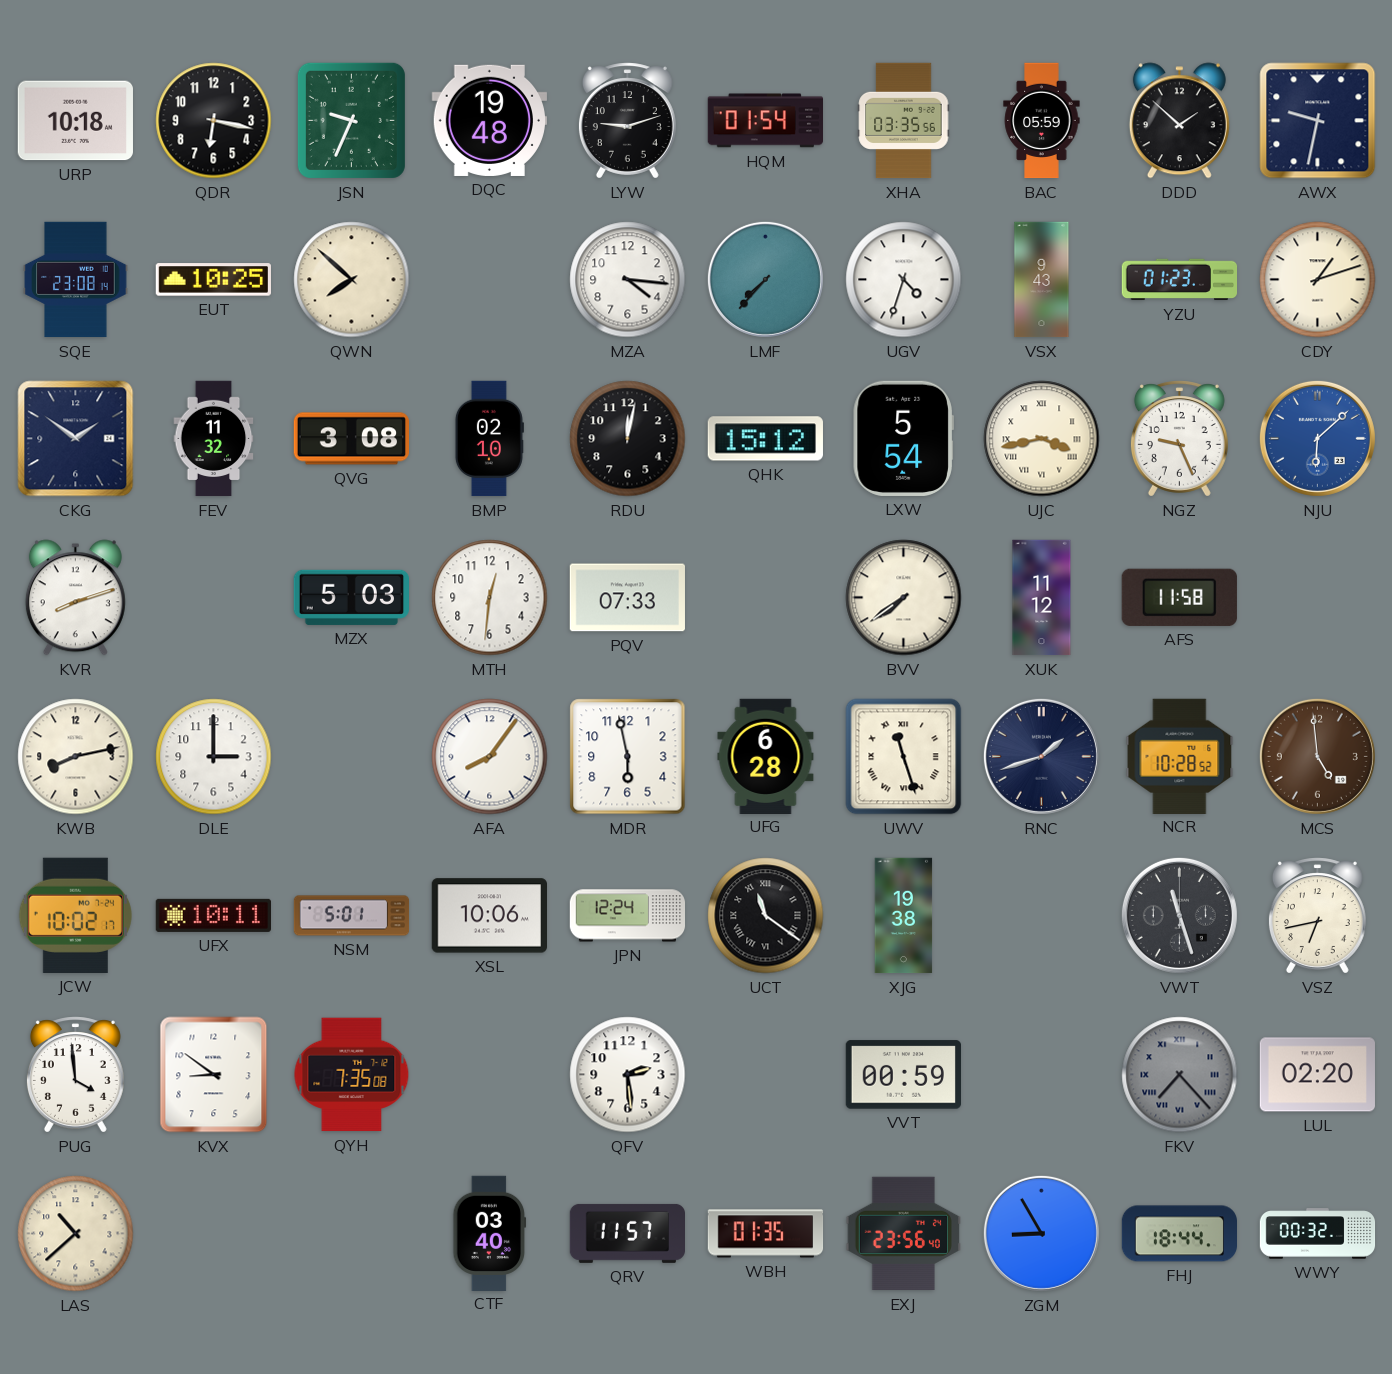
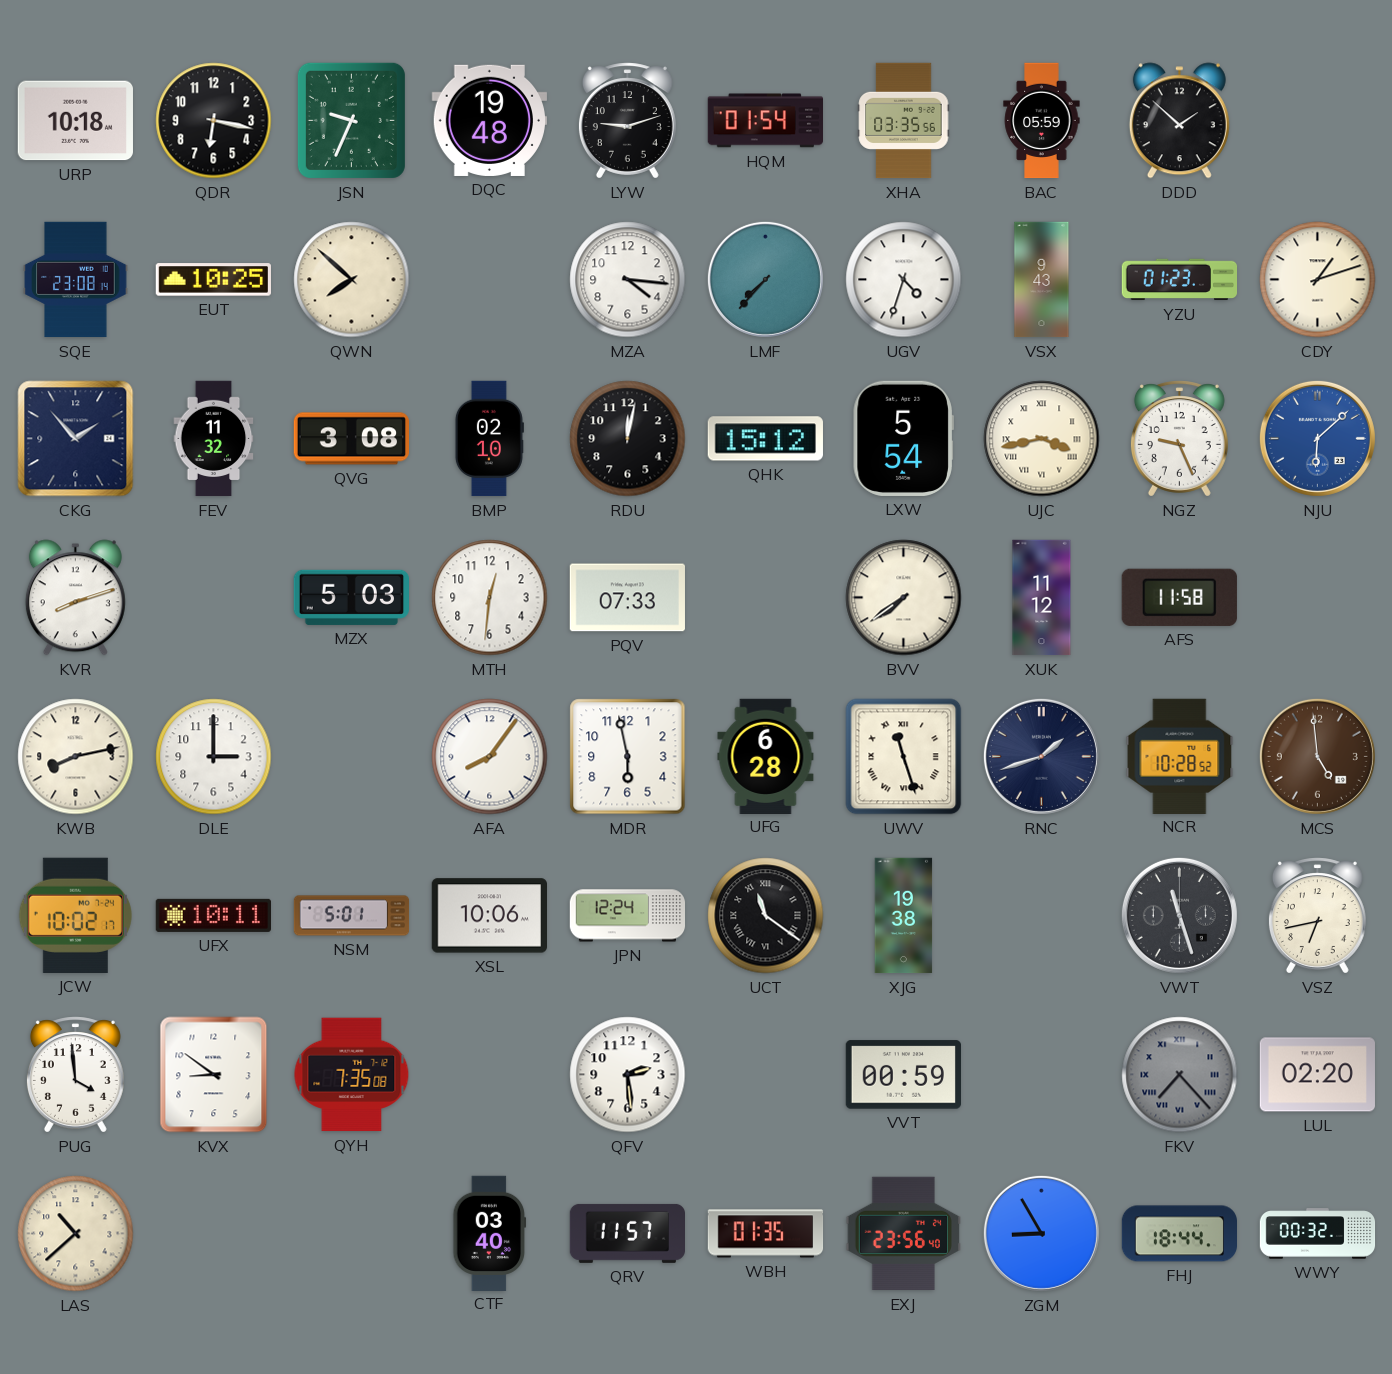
AWX: 9:32 -> none
CKG: 1:51 -> 1:53
